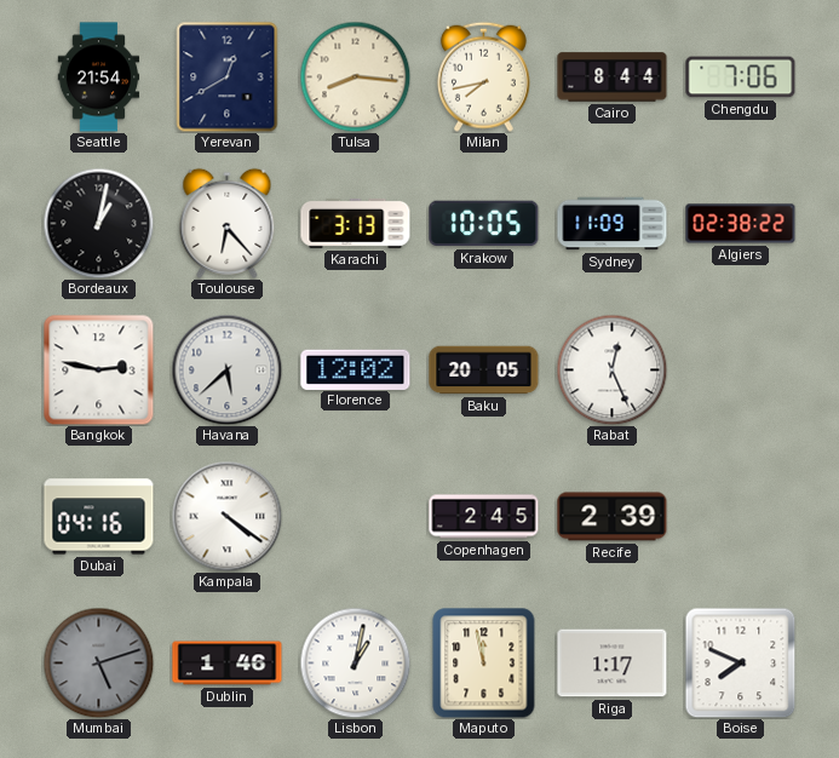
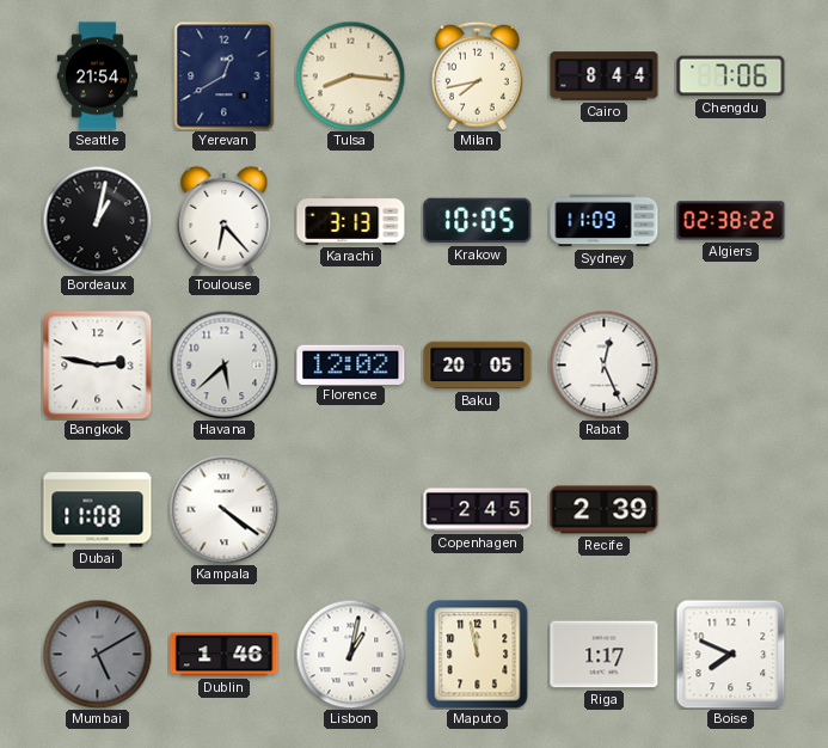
Dubai: 04:16 -> 11:08
Mumbai: 5:12 -> 5:10
